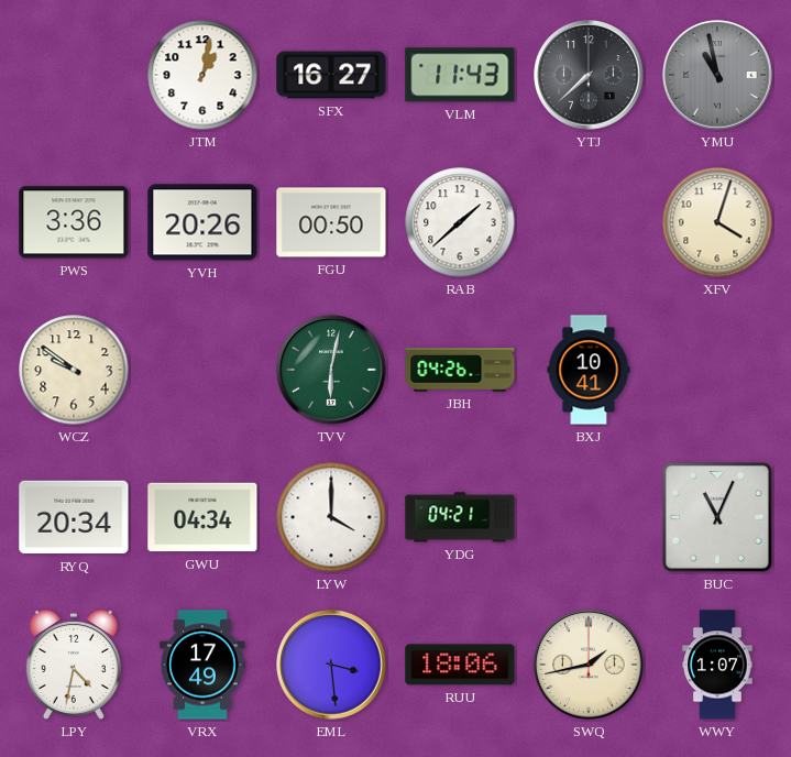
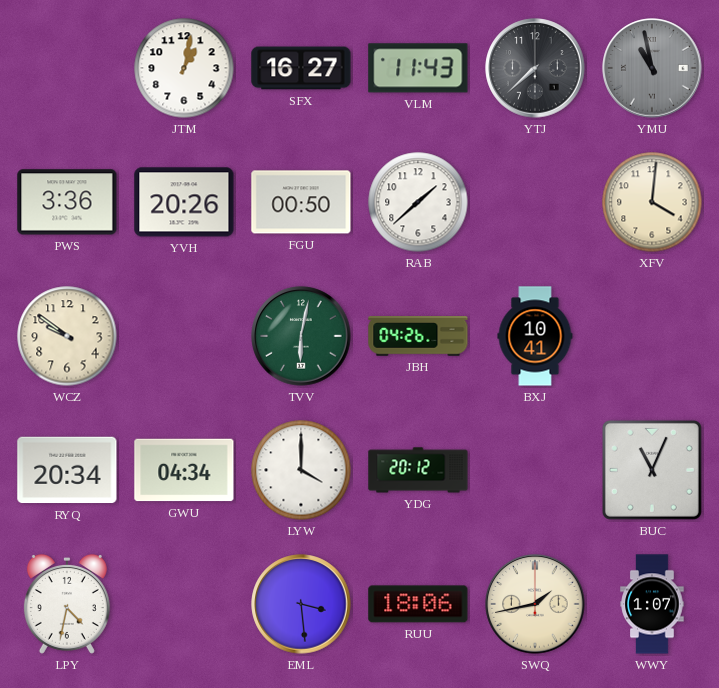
XFV: 4:03 -> 4:01
YDG: 04:21 -> 20:12
VRX: 17:49 -> none
